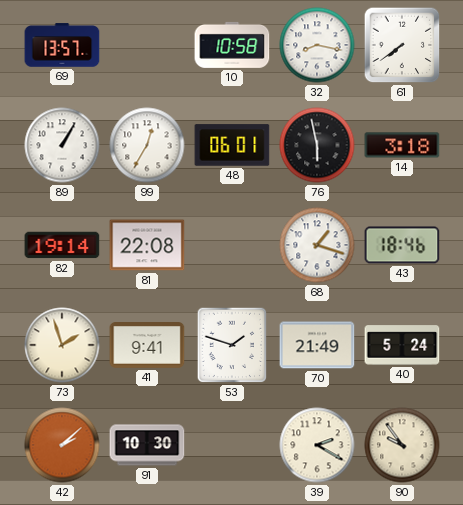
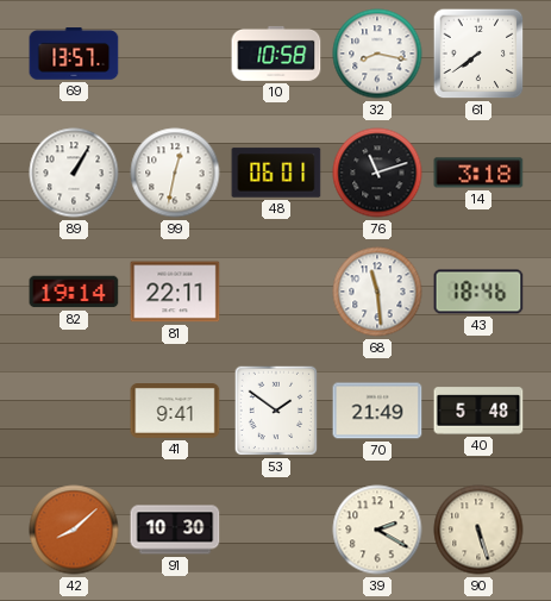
99: 12:35 -> 12:32
76: 5:58 -> 11:12
81: 22:08 -> 22:11
68: 1:18 -> 11:29
73: 1:57 -> none
53: 1:48 -> 1:51
40: 5:24 -> 5:48
42: 2:08 -> 8:08
90: 9:54 -> 5:27
